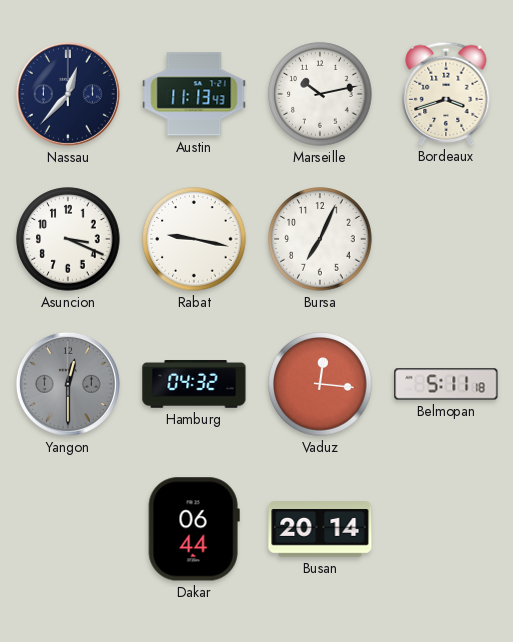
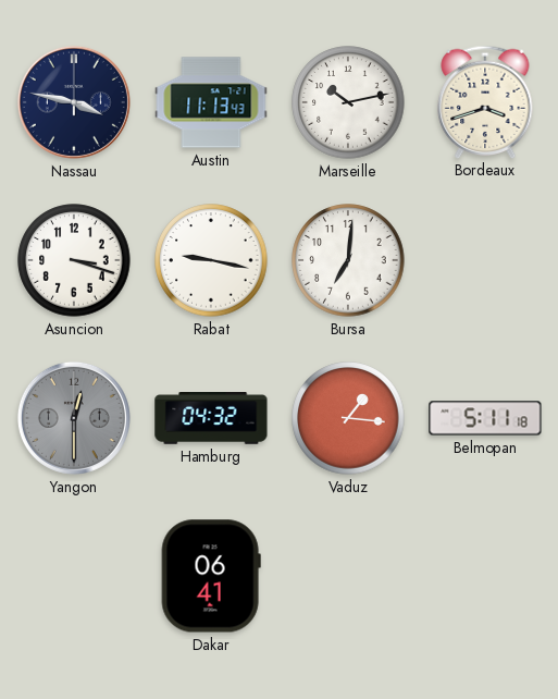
Nassau: 12:37 -> 3:47
Asuncion: 3:19 -> 3:18
Bursa: 7:04 -> 7:01
Vaduz: 12:16 -> 1:16
Dakar: 06:44 -> 06:41
Busan: 20:14 -> none
